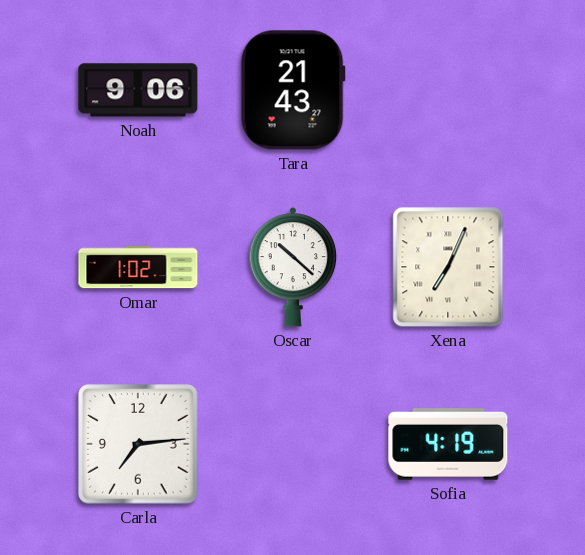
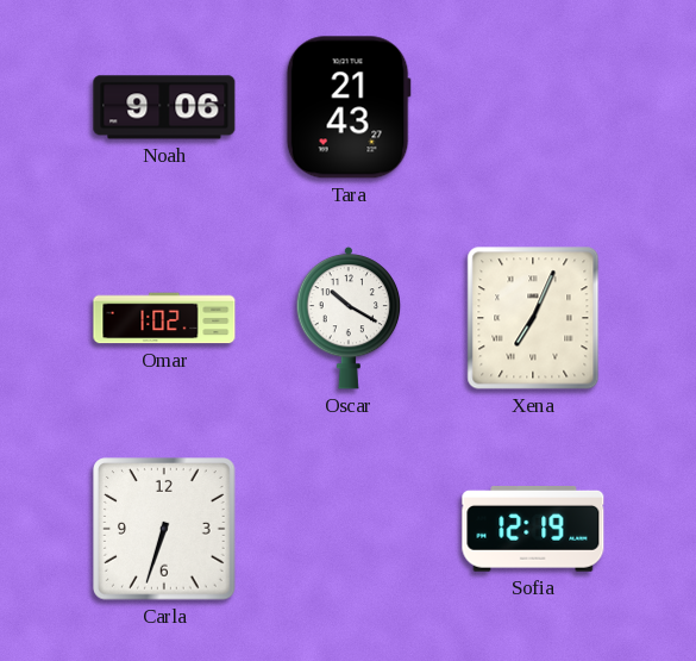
Oscar: 10:22 -> 10:20
Carla: 7:14 -> 6:33
Sofia: 4:19 -> 12:19
